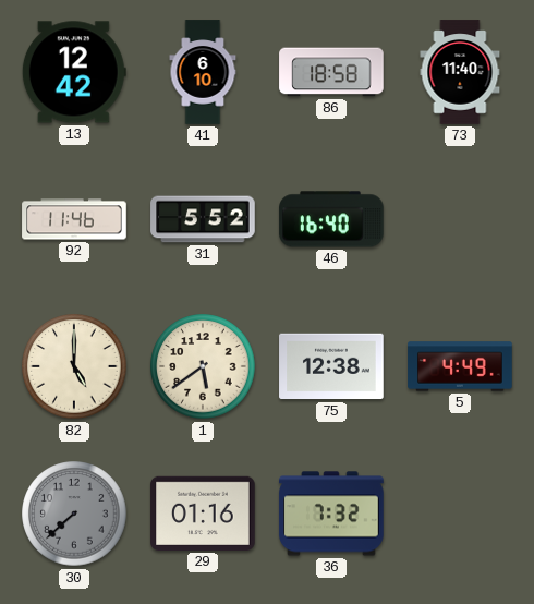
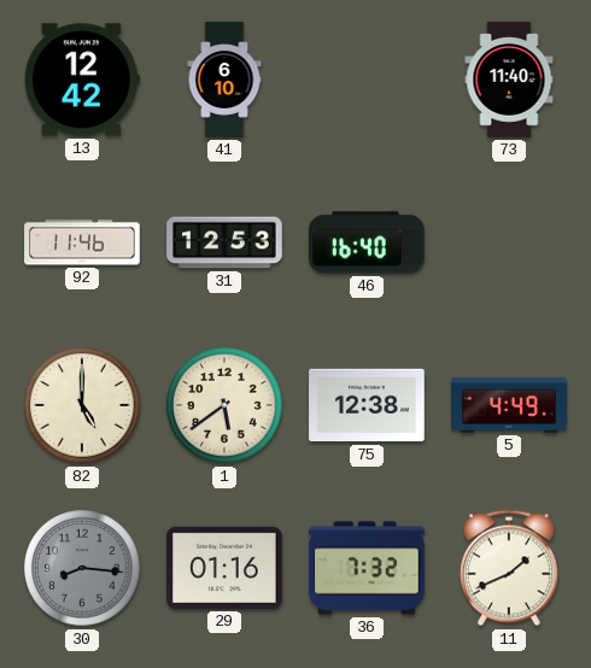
86: 18:58 -> none
31: 5:52 -> 12:53
30: 7:38 -> 8:16
11: none -> 1:41
